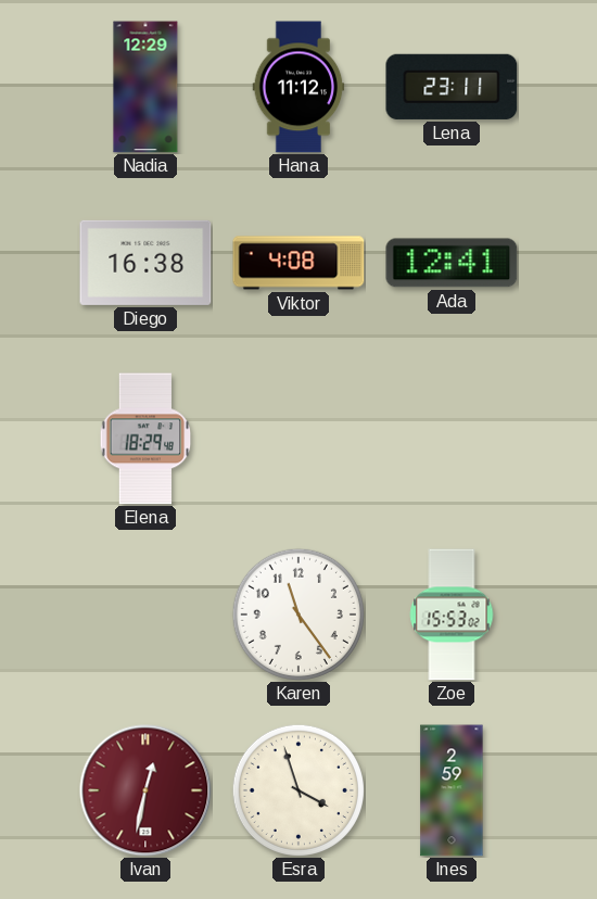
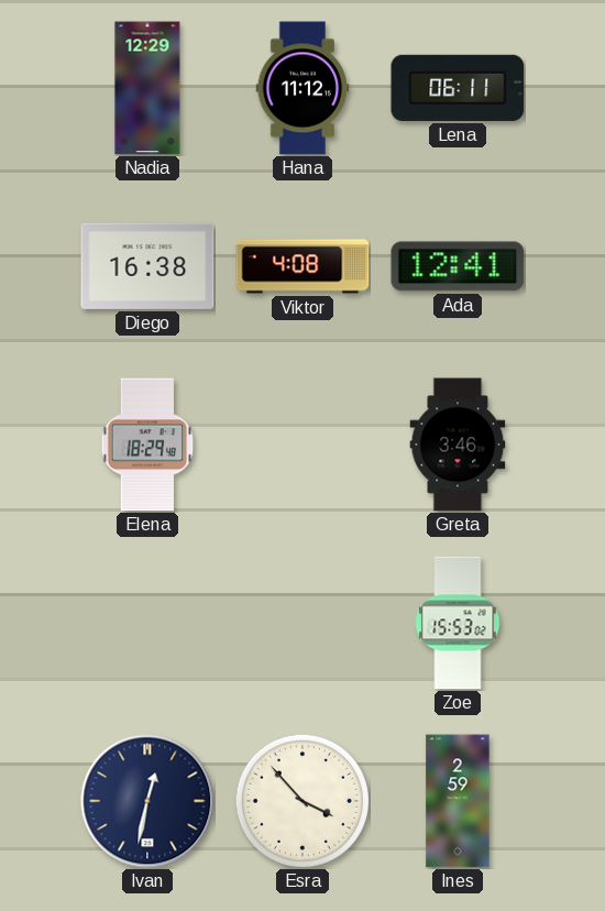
Lena: 23:11 -> 06:11
Greta: none -> 3:46
Karen: 11:24 -> none
Ivan dial: burgundy -> navy
Esra: 3:57 -> 3:53
